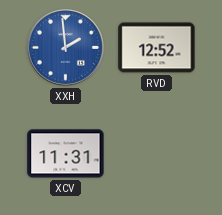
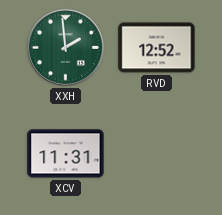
XXH dial: blue -> green
